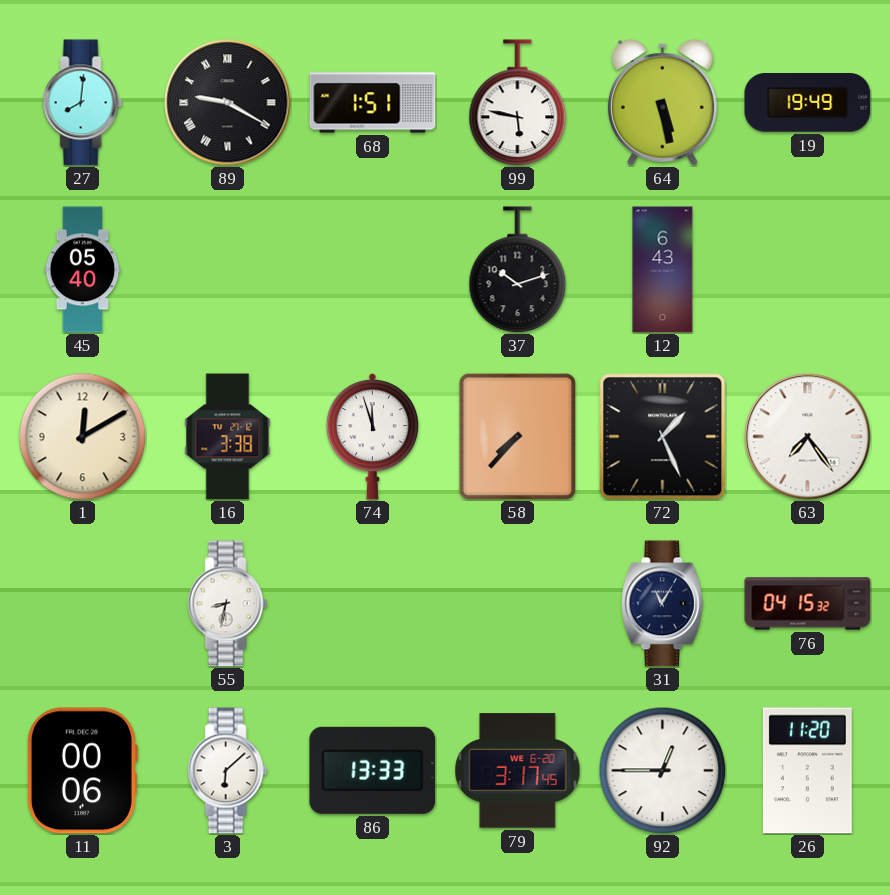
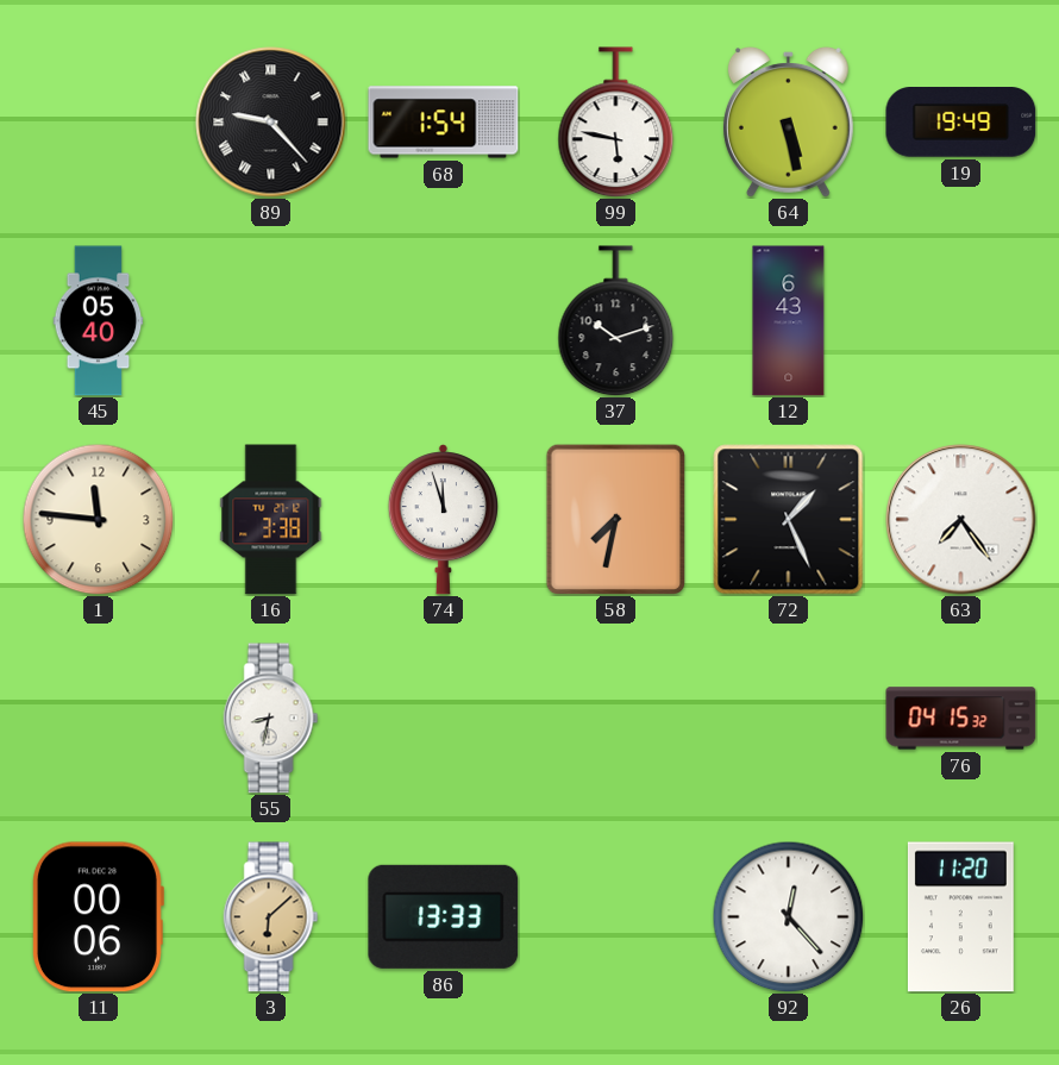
27: 8:01 -> none
89: 9:20 -> 9:23
68: 1:51 -> 1:54
1: 12:10 -> 11:46
58: 7:37 -> 7:32
31: 11:05 -> none
3 dial: white -> champagne
79: 3:17 -> none
92: 12:45 -> 12:23
